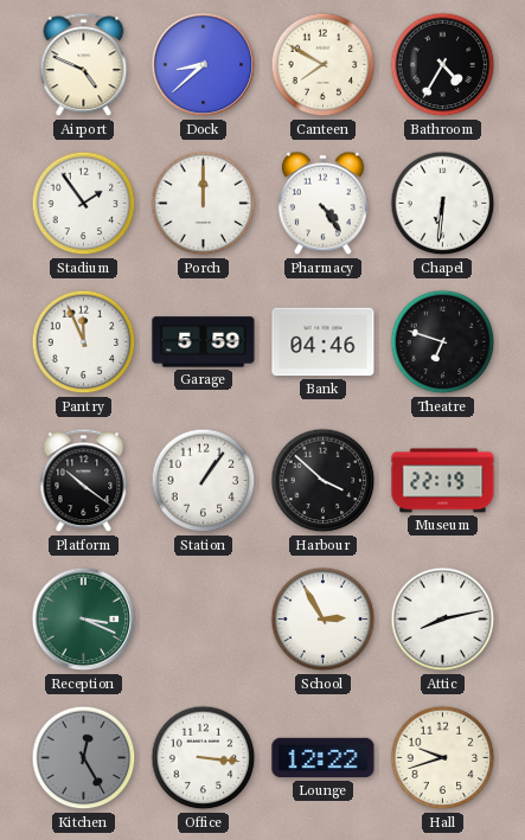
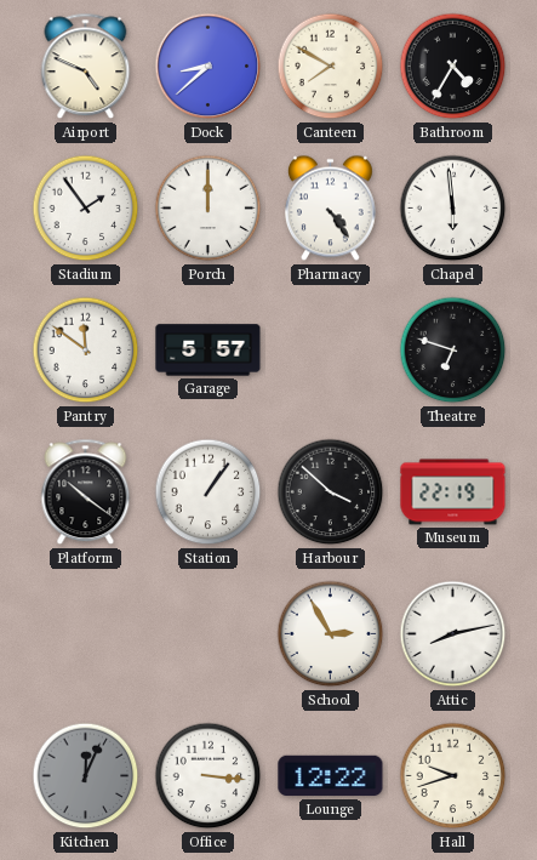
Chapel: 6:31 -> 5:59
Pantry: 11:56 -> 11:51
Garage: 5:59 -> 5:57
Bank: 04:46 -> none
Reception: 3:19 -> none
Kitchen: 12:25 -> 12:04
